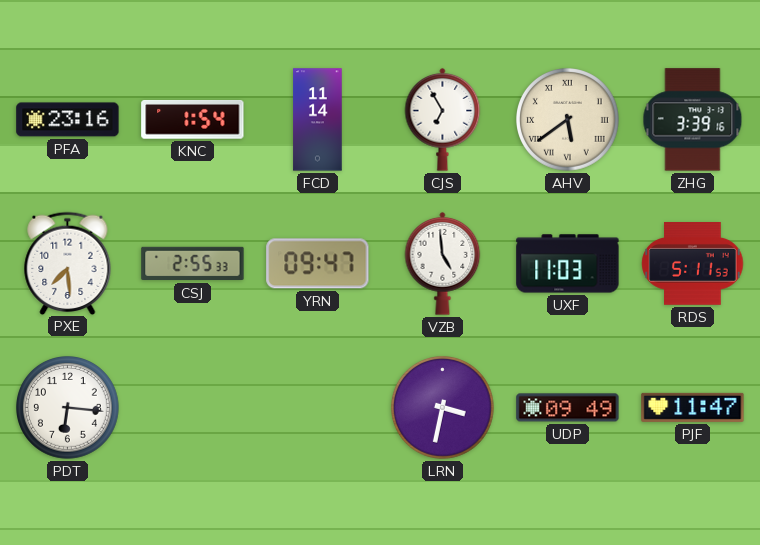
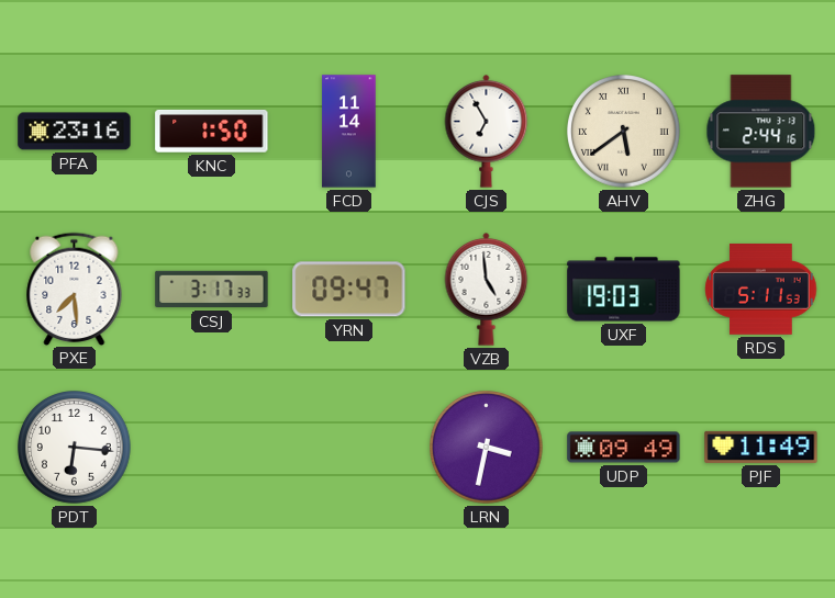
KNC: 1:54 -> 1:50
ZHG: 3:39 -> 2:44
CSJ: 2:55 -> 3:17
UXF: 11:03 -> 19:03
PJF: 11:47 -> 11:49
